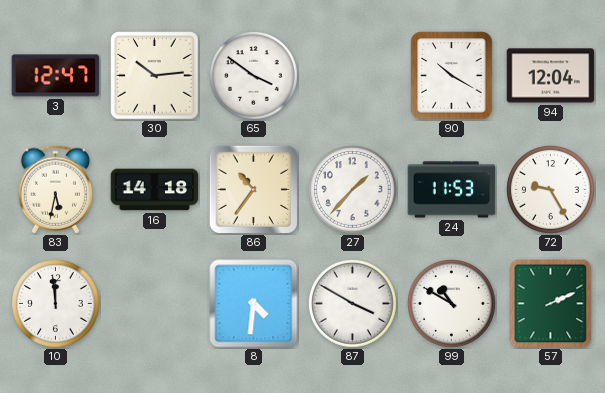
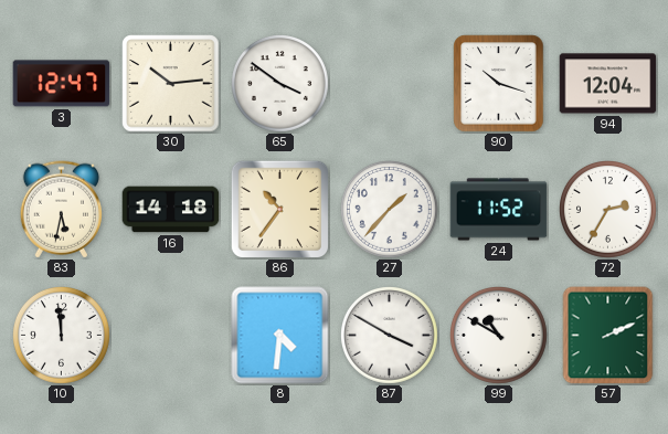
90: 10:20 -> 10:18
24: 11:53 -> 11:52
72: 9:25 -> 2:35
